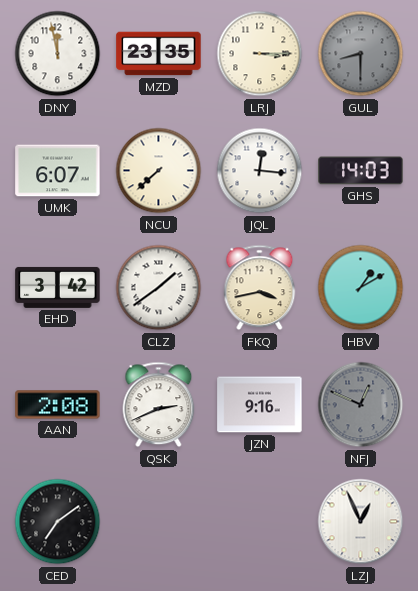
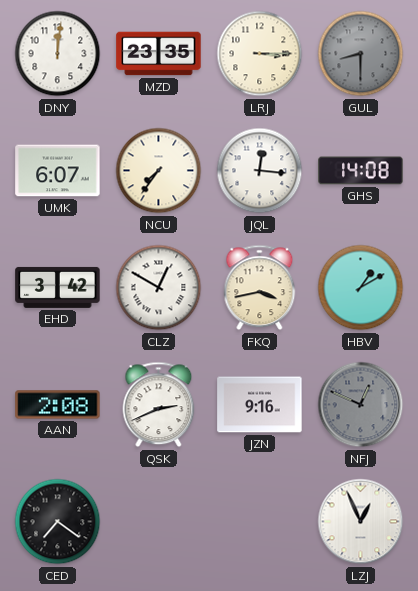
DNY: 11:58 -> 12:01
NCU: 7:38 -> 7:36
GHS: 14:03 -> 14:08
CLZ: 1:39 -> 12:50
CED: 7:09 -> 7:21
